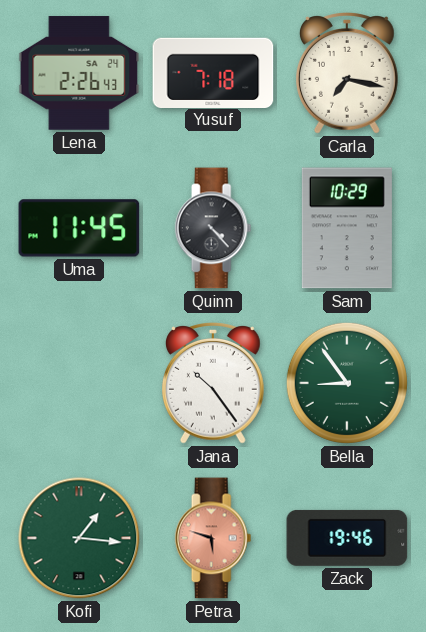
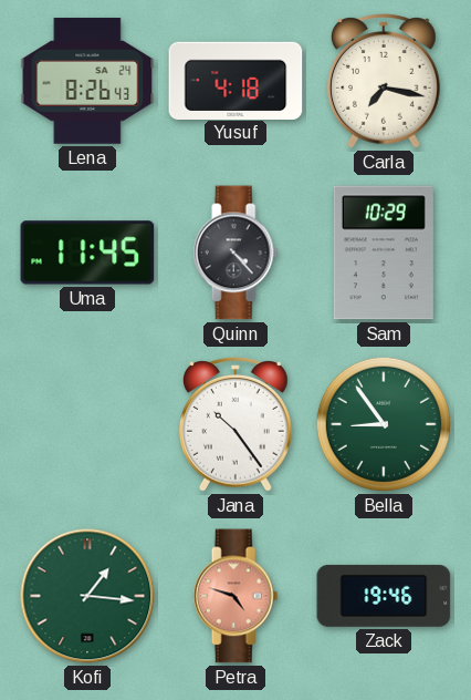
Lena: 2:26 -> 8:26
Yusuf: 7:18 -> 4:18
Petra: 5:48 -> 4:48
